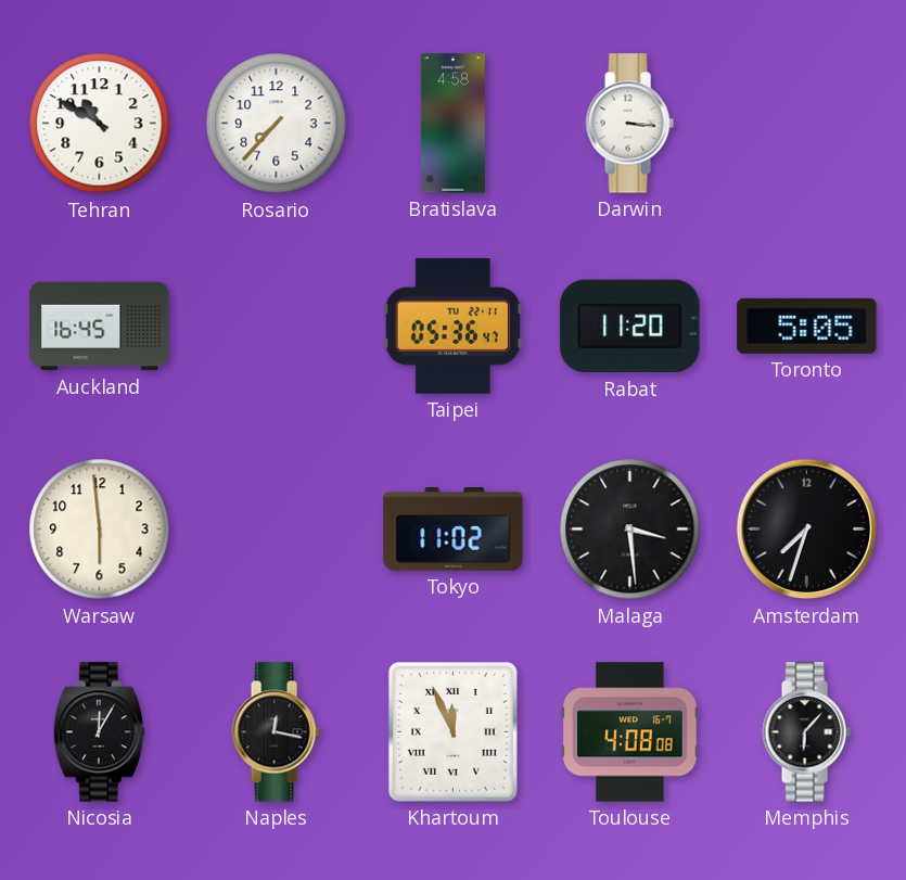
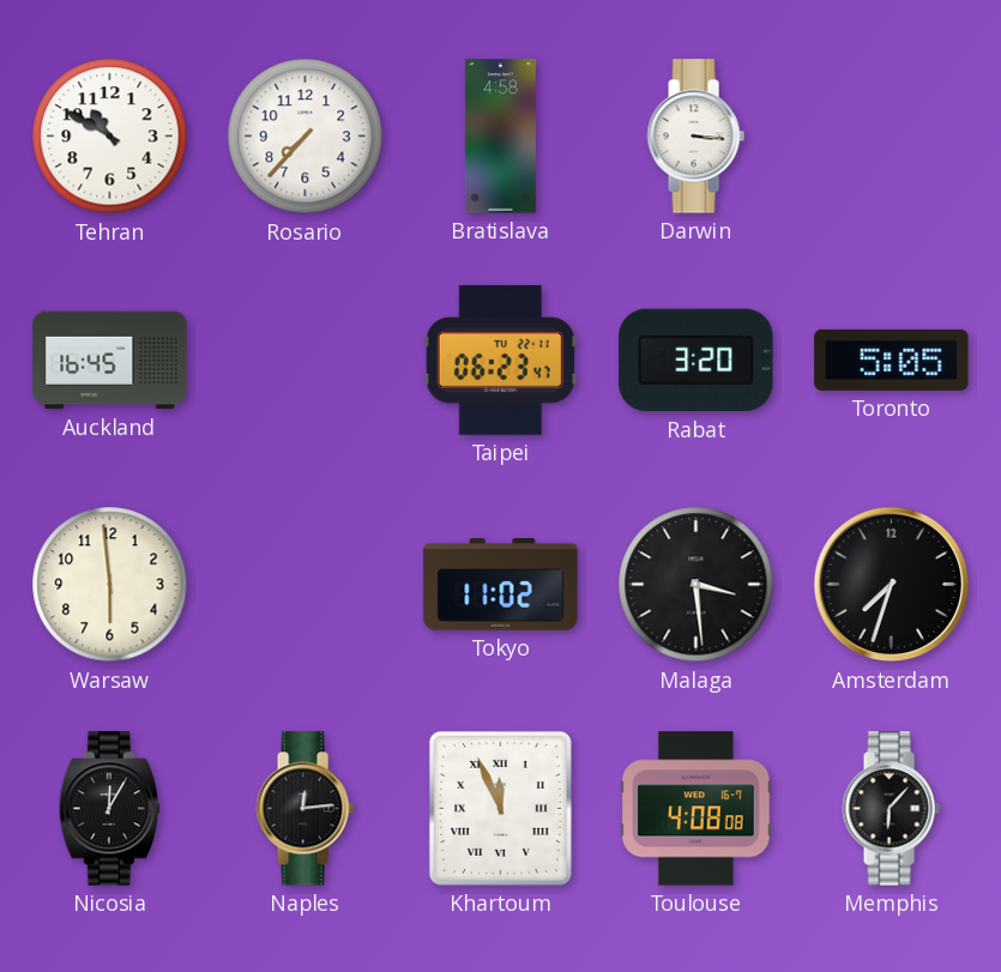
Taipei: 05:36 -> 06:23
Rabat: 11:20 -> 3:20
Naples: 12:17 -> 12:14
